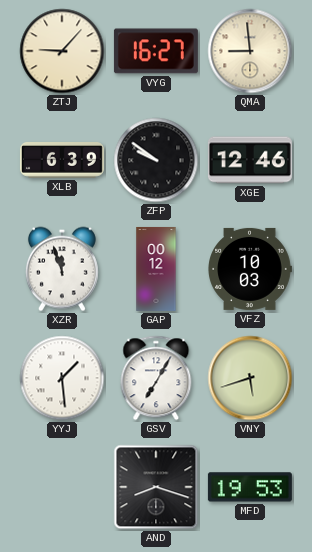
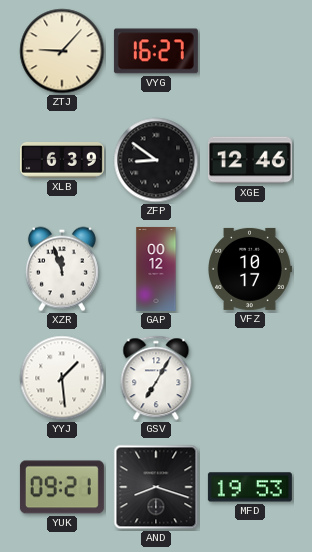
QMA: 8:59 -> none
ZFP: 9:51 -> 8:51
VFZ: 10:03 -> 10:17
VNY: 5:42 -> none
YUK: none -> 09:21
